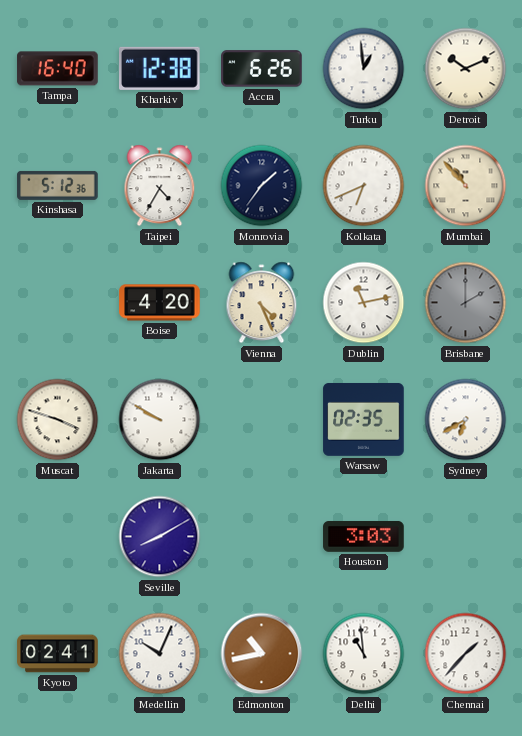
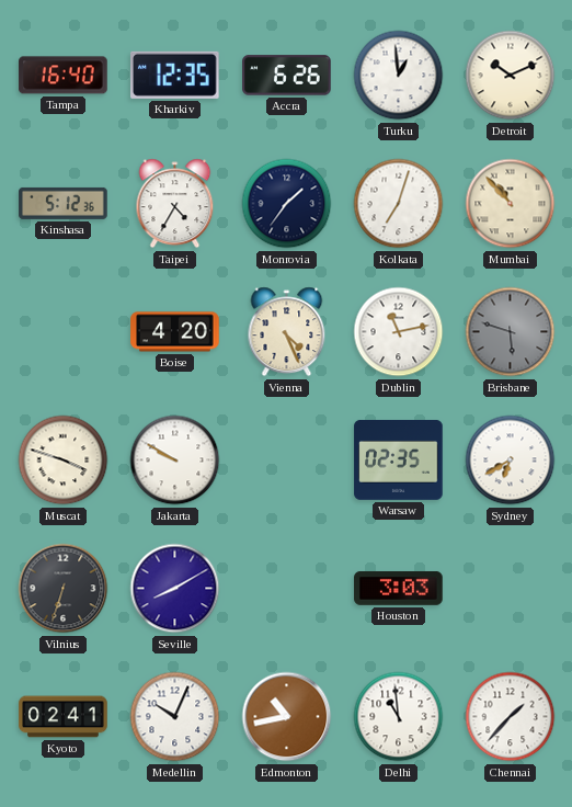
Kharkiv: 12:38 -> 12:35
Kolkata: 6:41 -> 7:03
Brisbane: 2:00 -> 5:48
Vilnius: none -> 6:33
